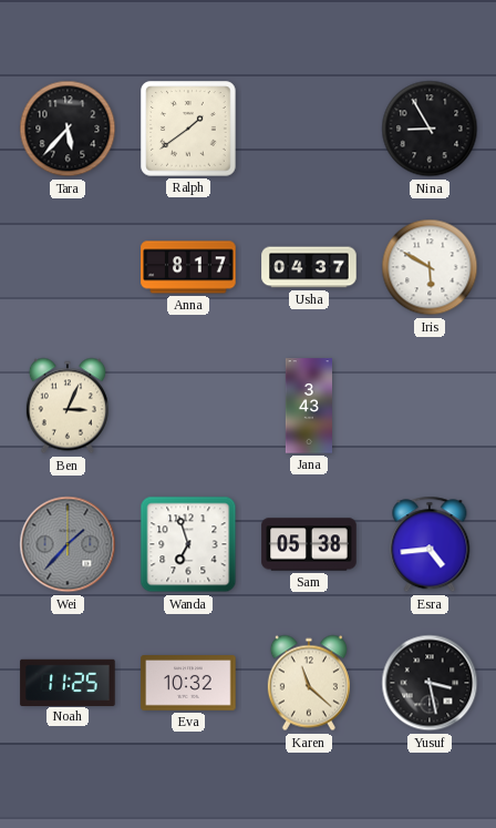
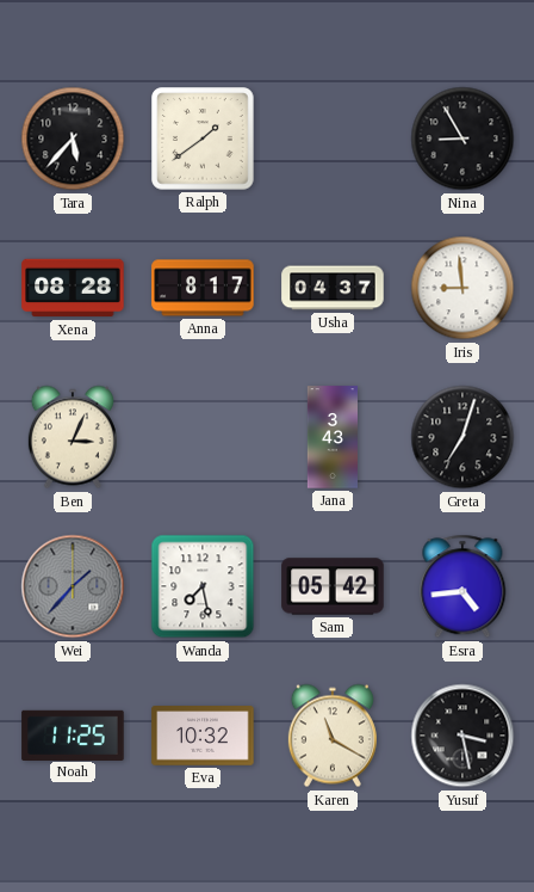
Xena: none -> 08:28
Iris: 5:50 -> 8:59
Greta: none -> 7:03
Wanda: 6:57 -> 7:28
Sam: 05:38 -> 05:42
Karen: 11:22 -> 11:20
